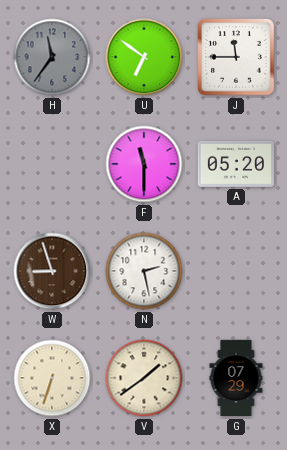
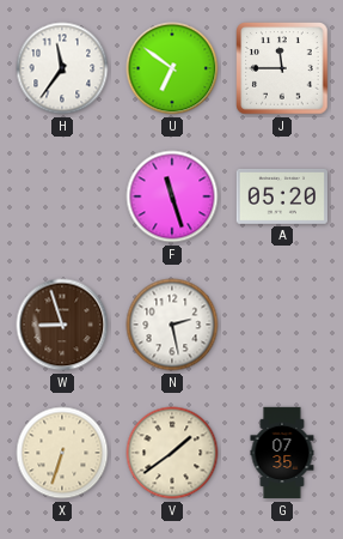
H dial: grey -> white
F: 11:30 -> 11:27
G: 07:29 -> 07:35
